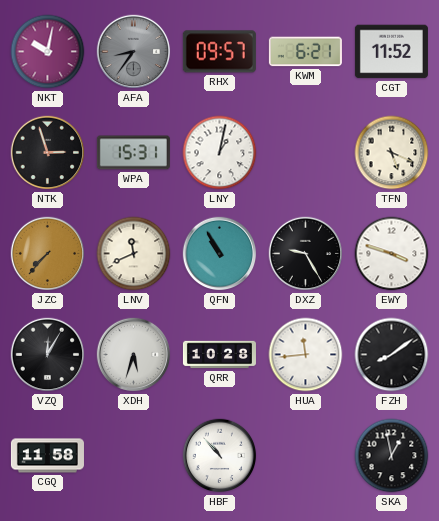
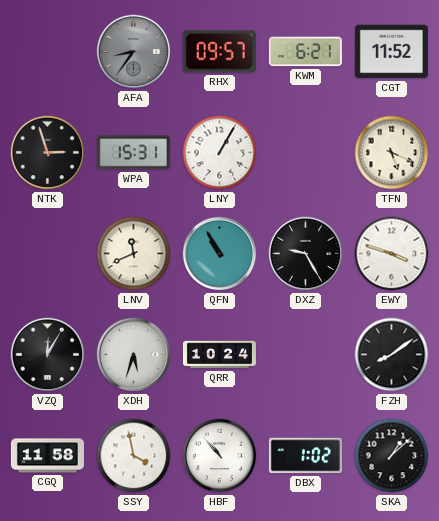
NKT: 10:02 -> none
LNY: 1:02 -> 1:05
JZC: 7:37 -> none
QRR: 10:28 -> 10:24
HUA: 11:44 -> none
SSY: none -> 3:58
DBX: none -> 1:02
SKA: 12:58 -> 1:08
